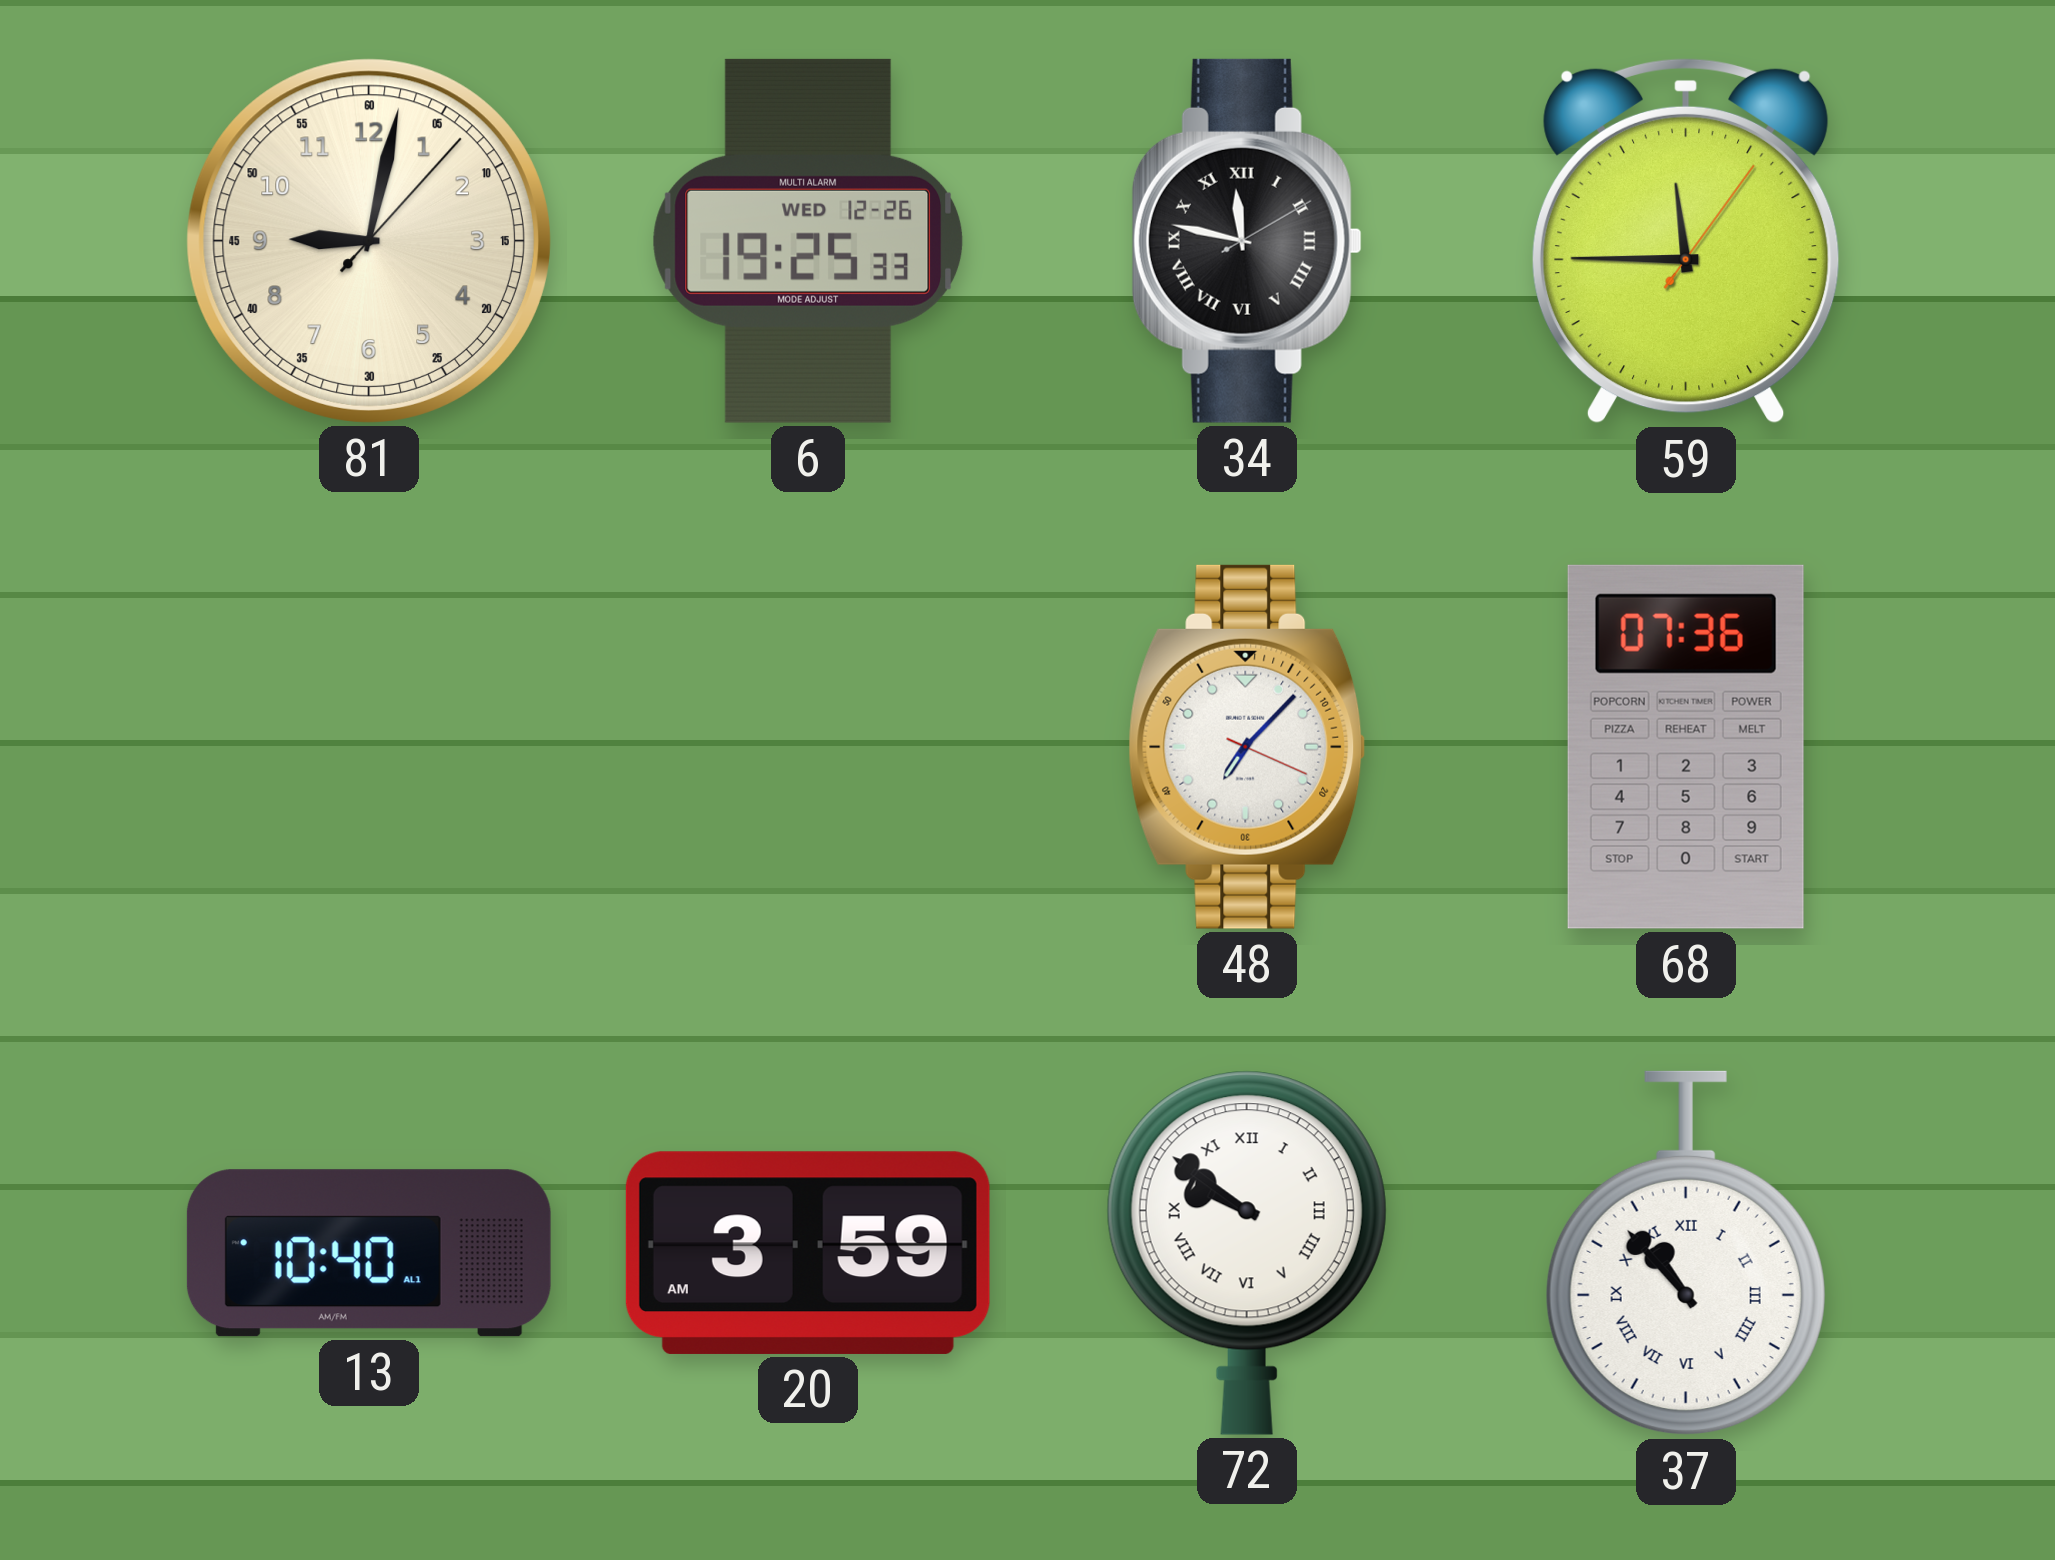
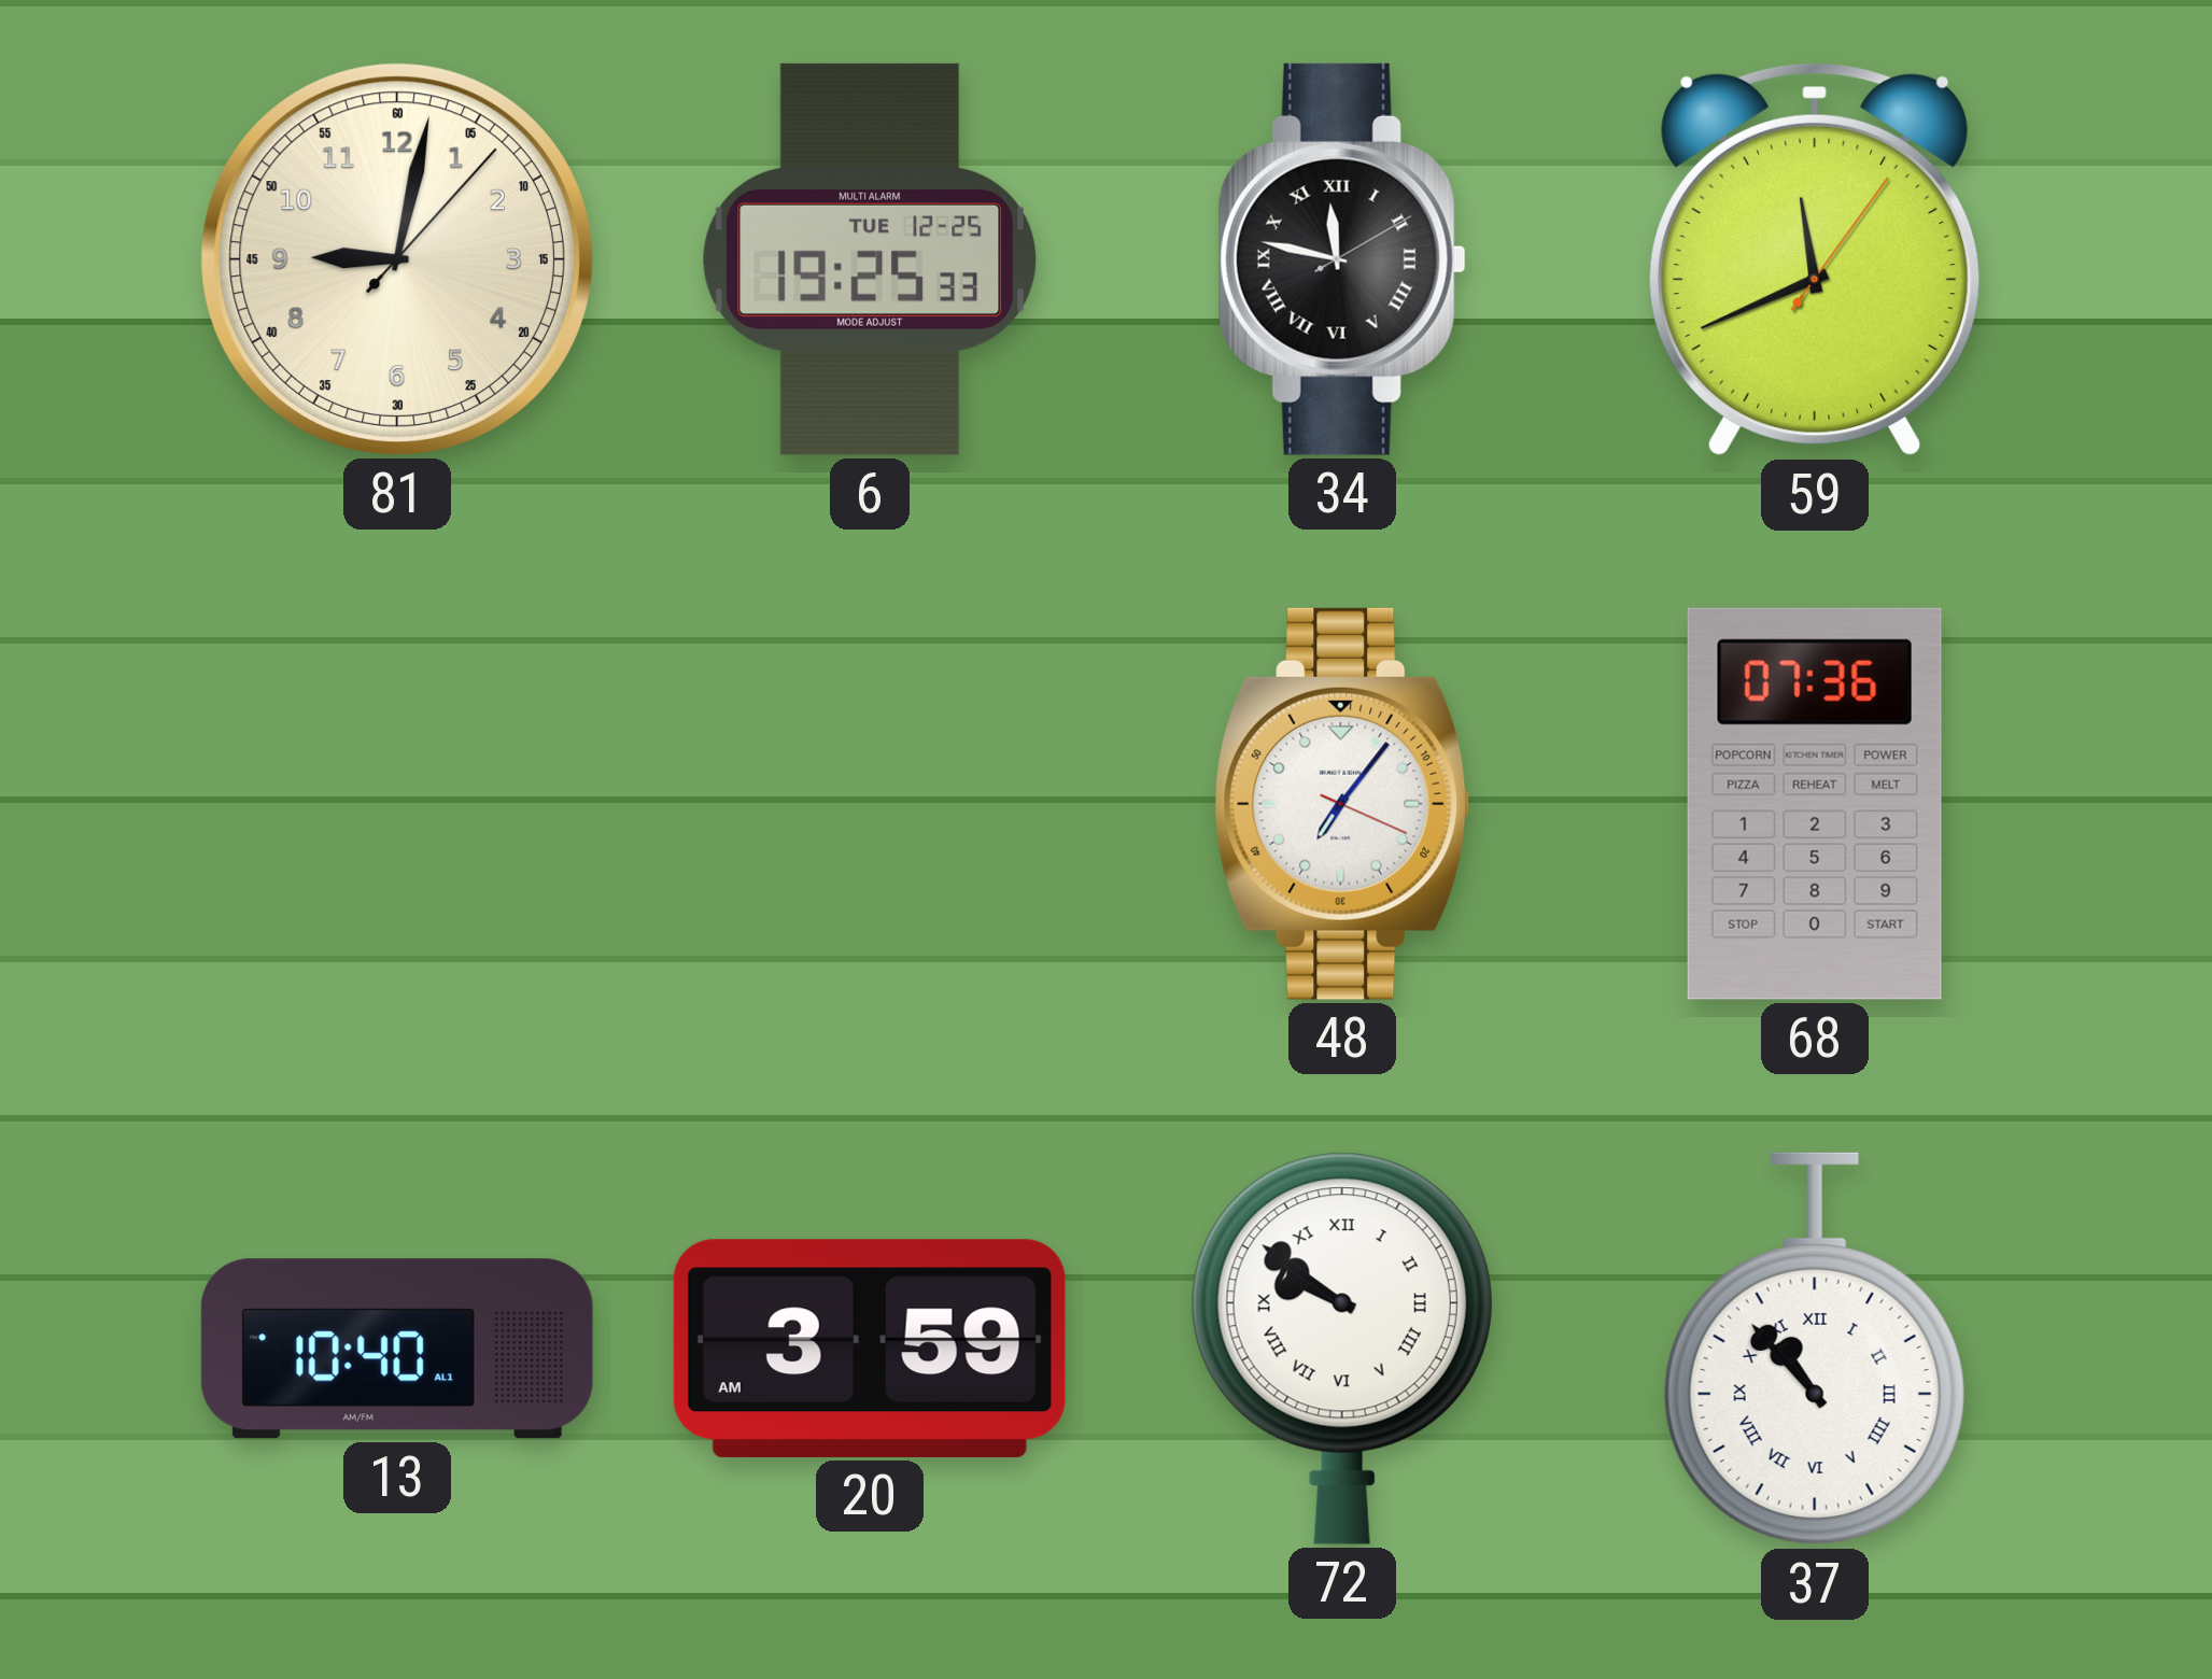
6 date: WED 12-26 -> TUE 12-25
59: 11:45 -> 11:41
48: 7:07 -> 7:06
